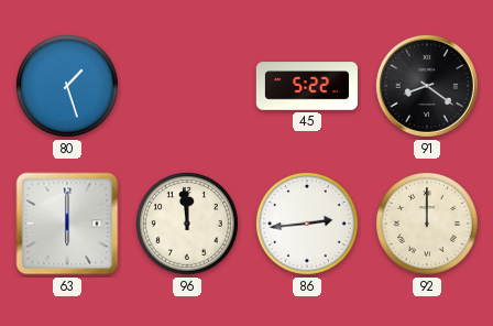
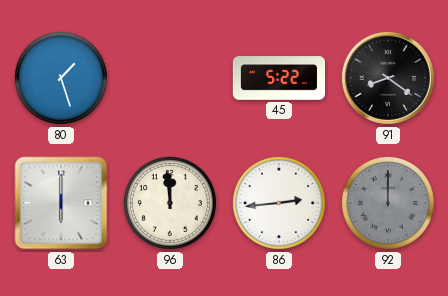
92 dial: cream -> grey
